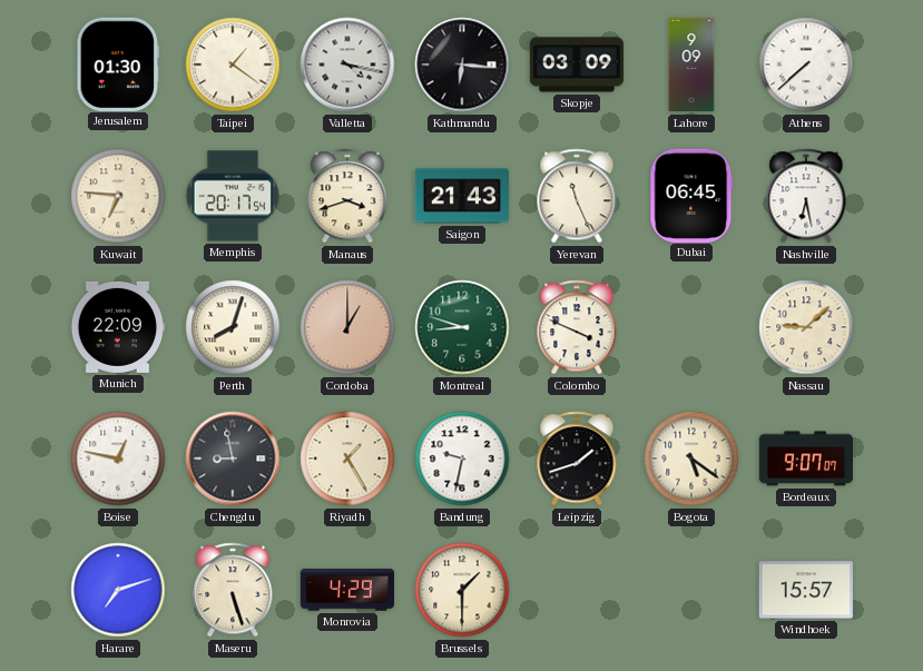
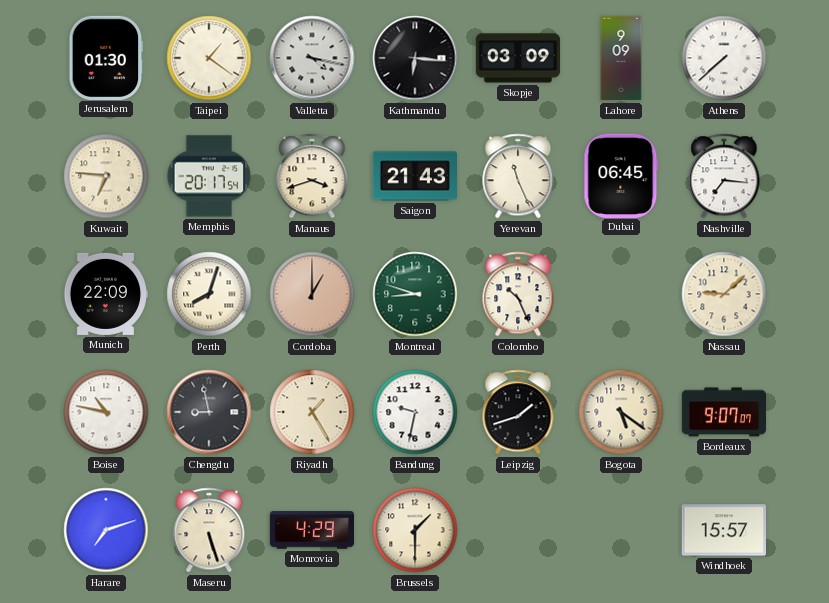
Nashville: 6:28 -> 7:16
Colombo: 3:49 -> 10:26
Boise: 12:47 -> 10:47
